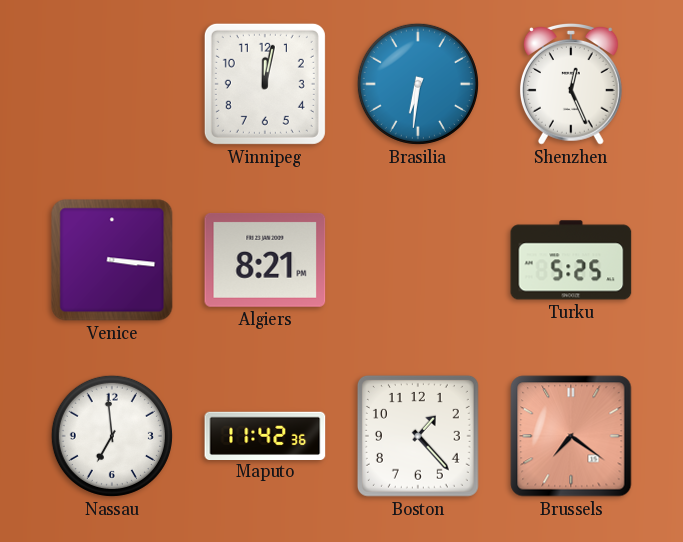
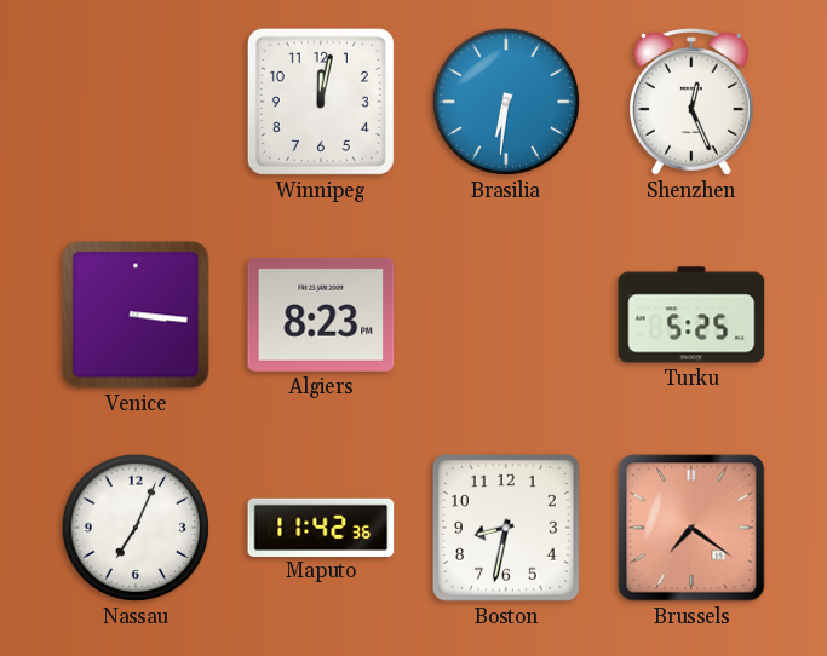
Algiers: 8:21 -> 8:23
Nassau: 6:59 -> 7:04
Boston: 1:23 -> 8:32
